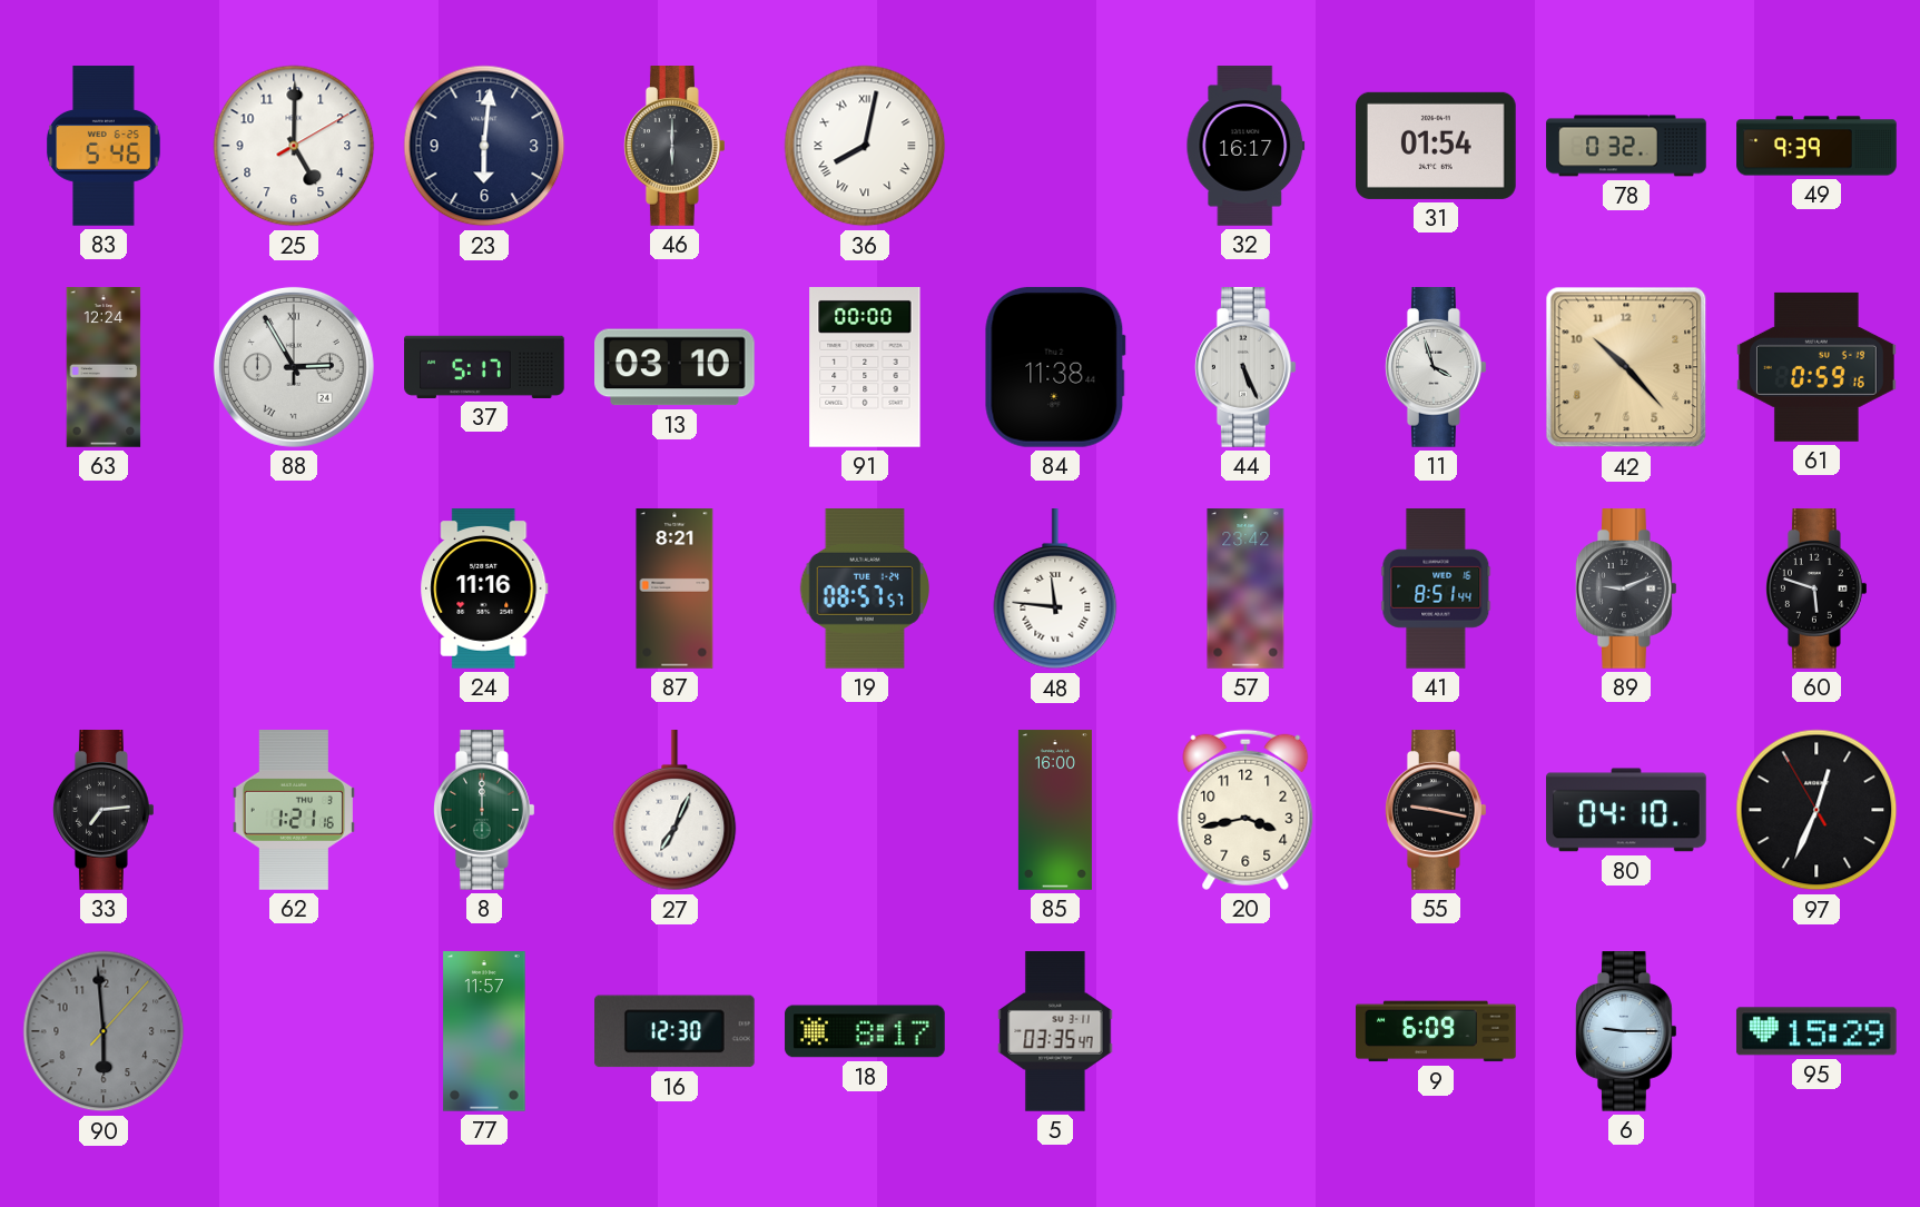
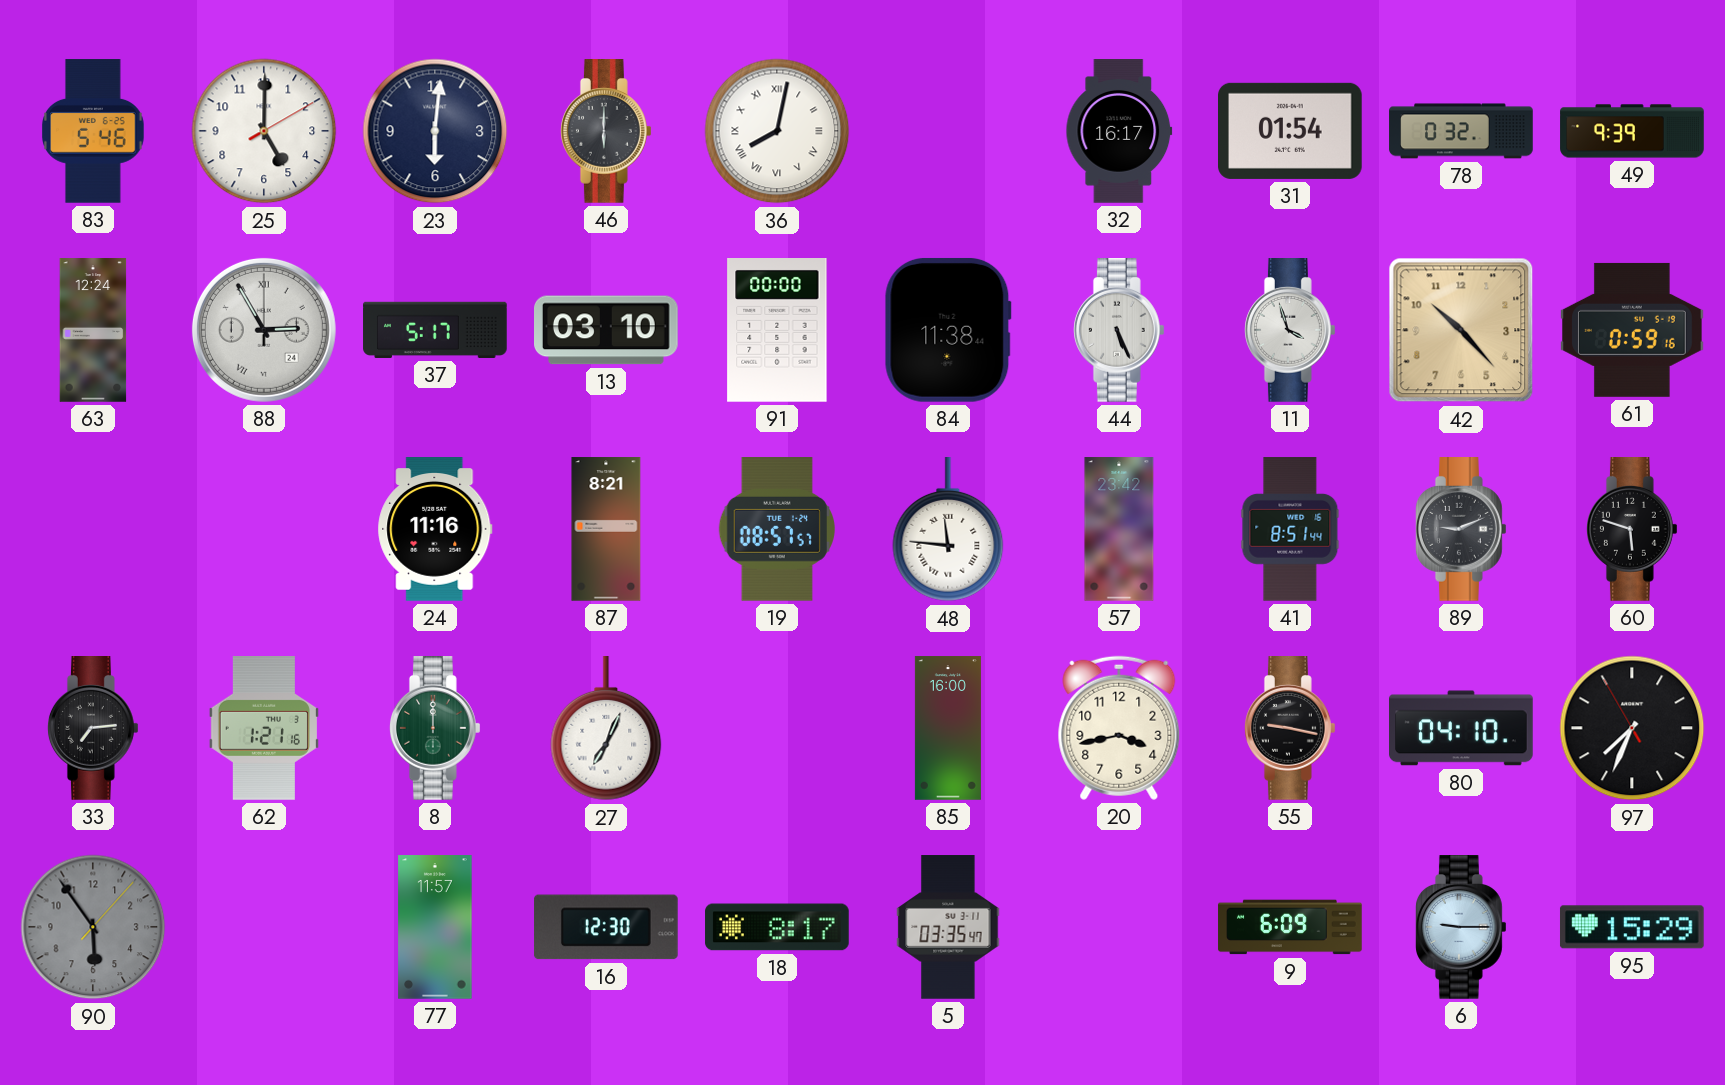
97: 12:33 -> 7:33
90: 5:59 -> 5:54
